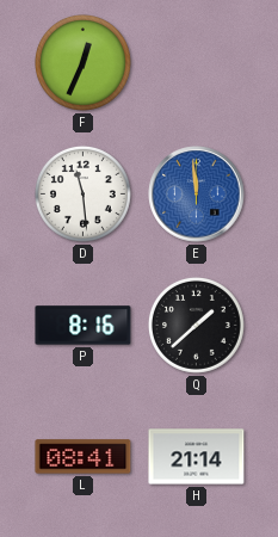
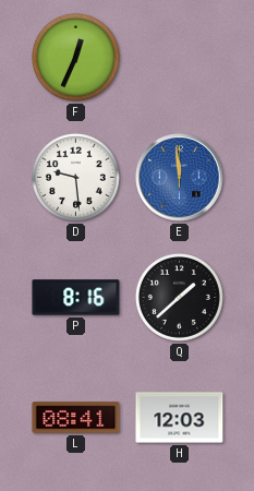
D: 11:29 -> 9:29
H: 21:14 -> 12:03
